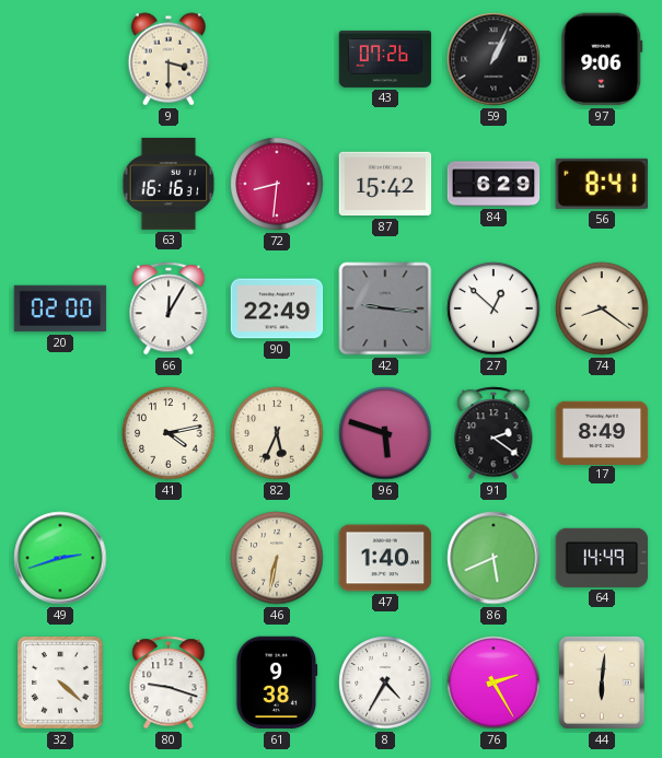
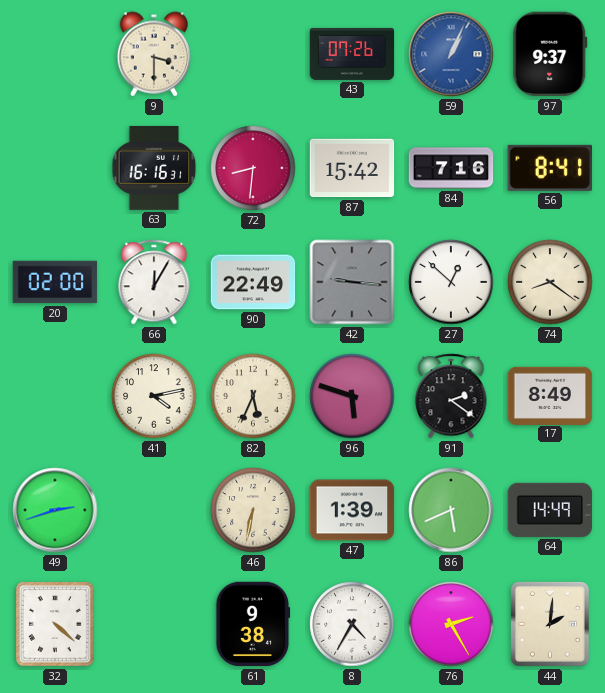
59 dial: black -> blue
97: 9:06 -> 9:37
84: 6:29 -> 7:16
47: 1:40 -> 1:39
80: 9:18 -> none
44: 6:01 -> 2:01
